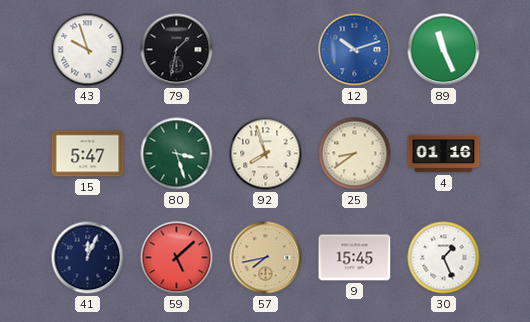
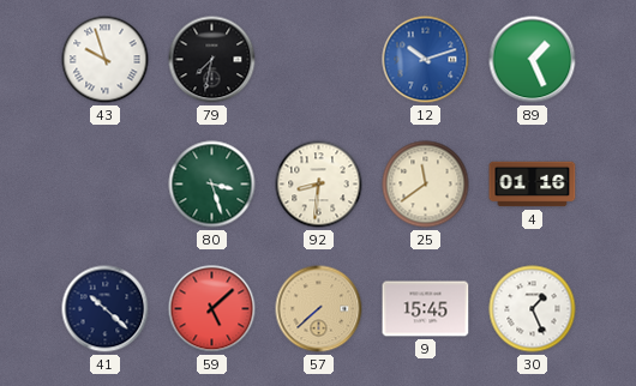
79: 1:32 -> 7:32
89: 11:26 -> 1:26
15: 5:47 -> none
92: 7:57 -> 8:31
25: 8:39 -> 11:39
41: 12:04 -> 10:22
57: 7:43 -> 7:38
